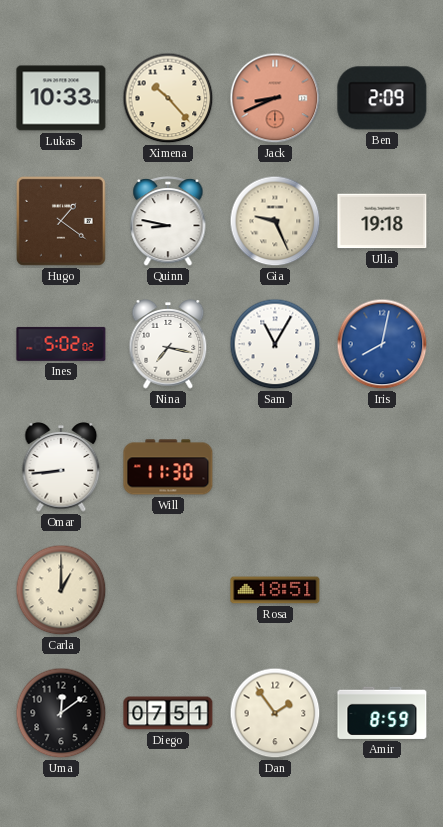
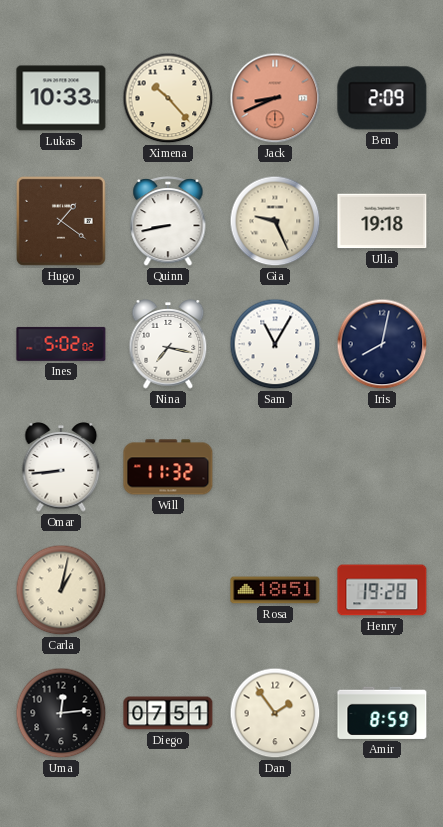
Quinn: 8:47 -> 8:43
Iris dial: blue -> navy
Will: 11:30 -> 11:32
Carla: 1:00 -> 1:02
Henry: none -> 19:28
Uma: 12:09 -> 12:14
